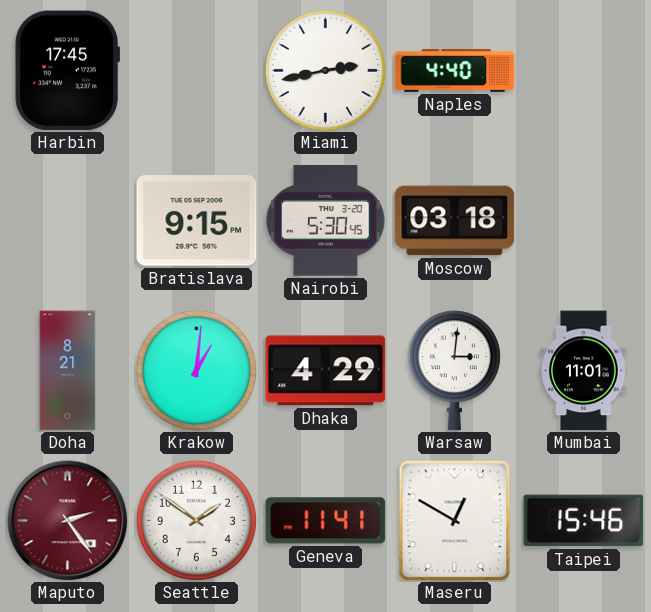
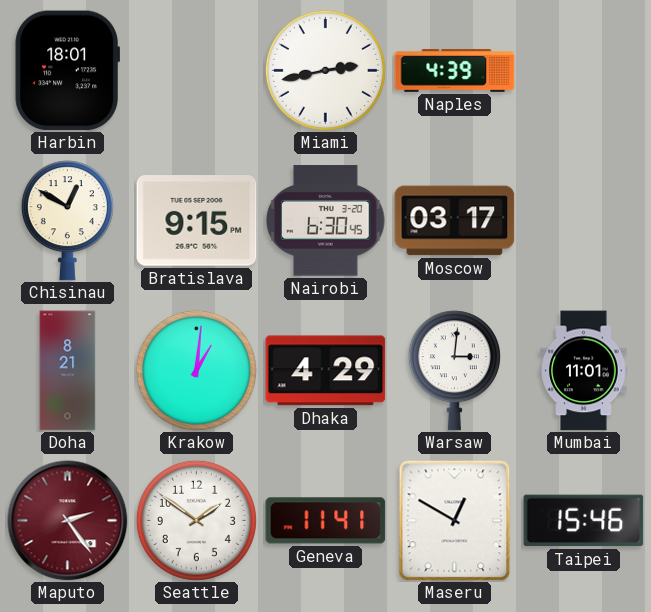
Harbin: 17:45 -> 18:01
Naples: 4:40 -> 4:39
Chisinau: none -> 12:50
Nairobi: 5:30 -> 6:30
Moscow: 03:18 -> 03:17
